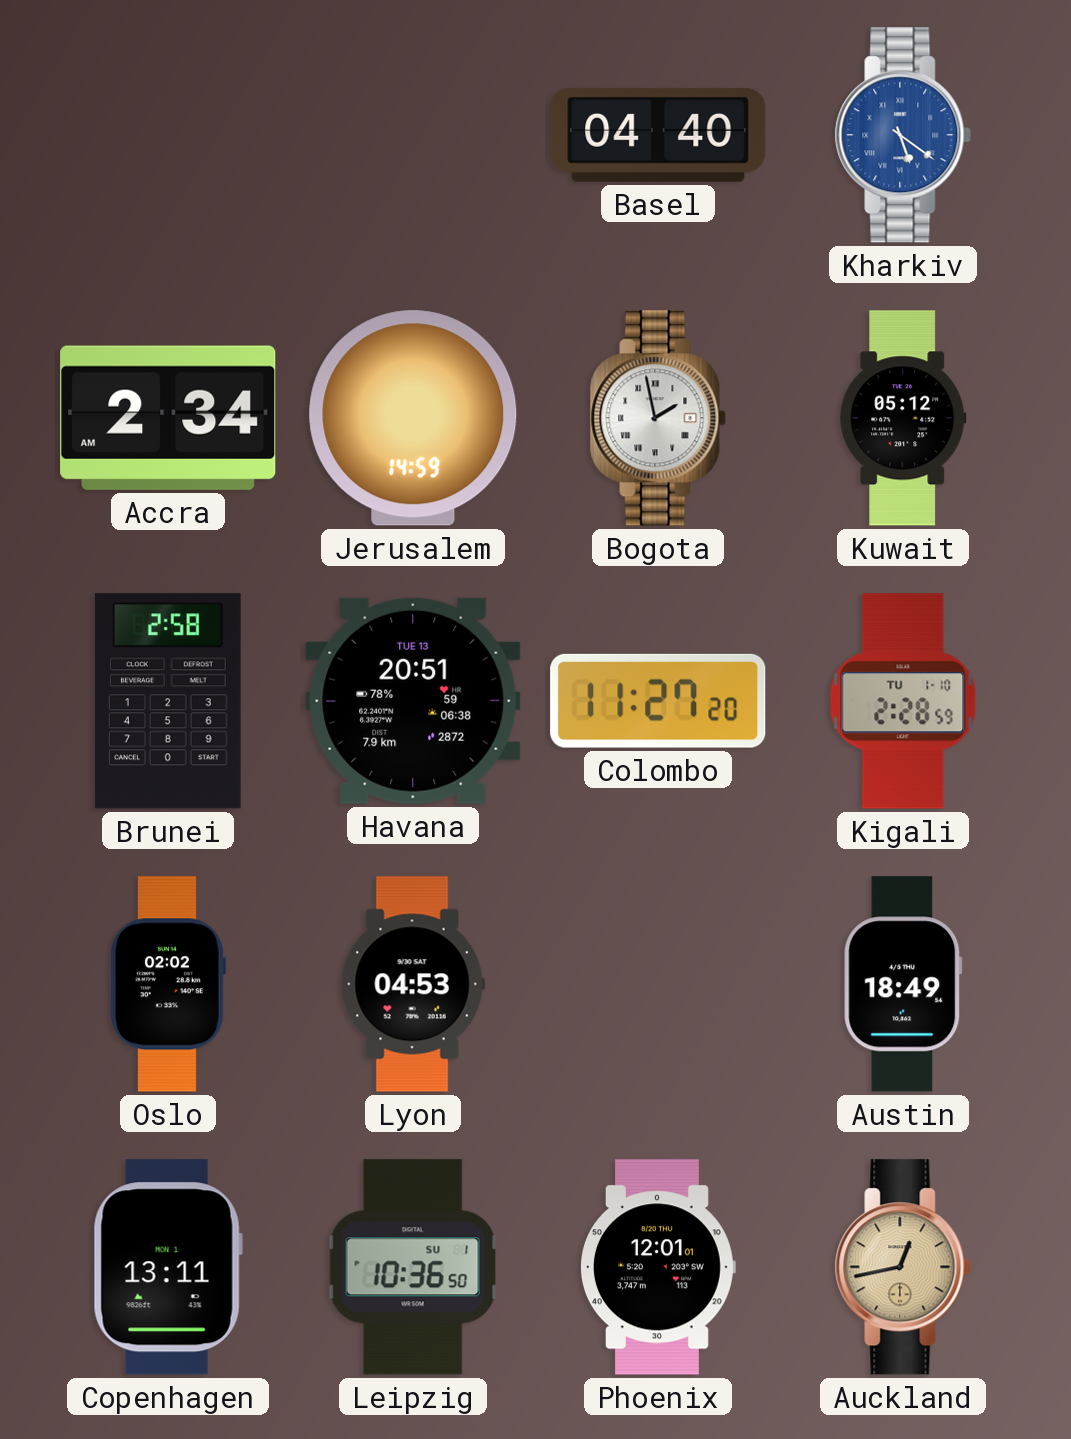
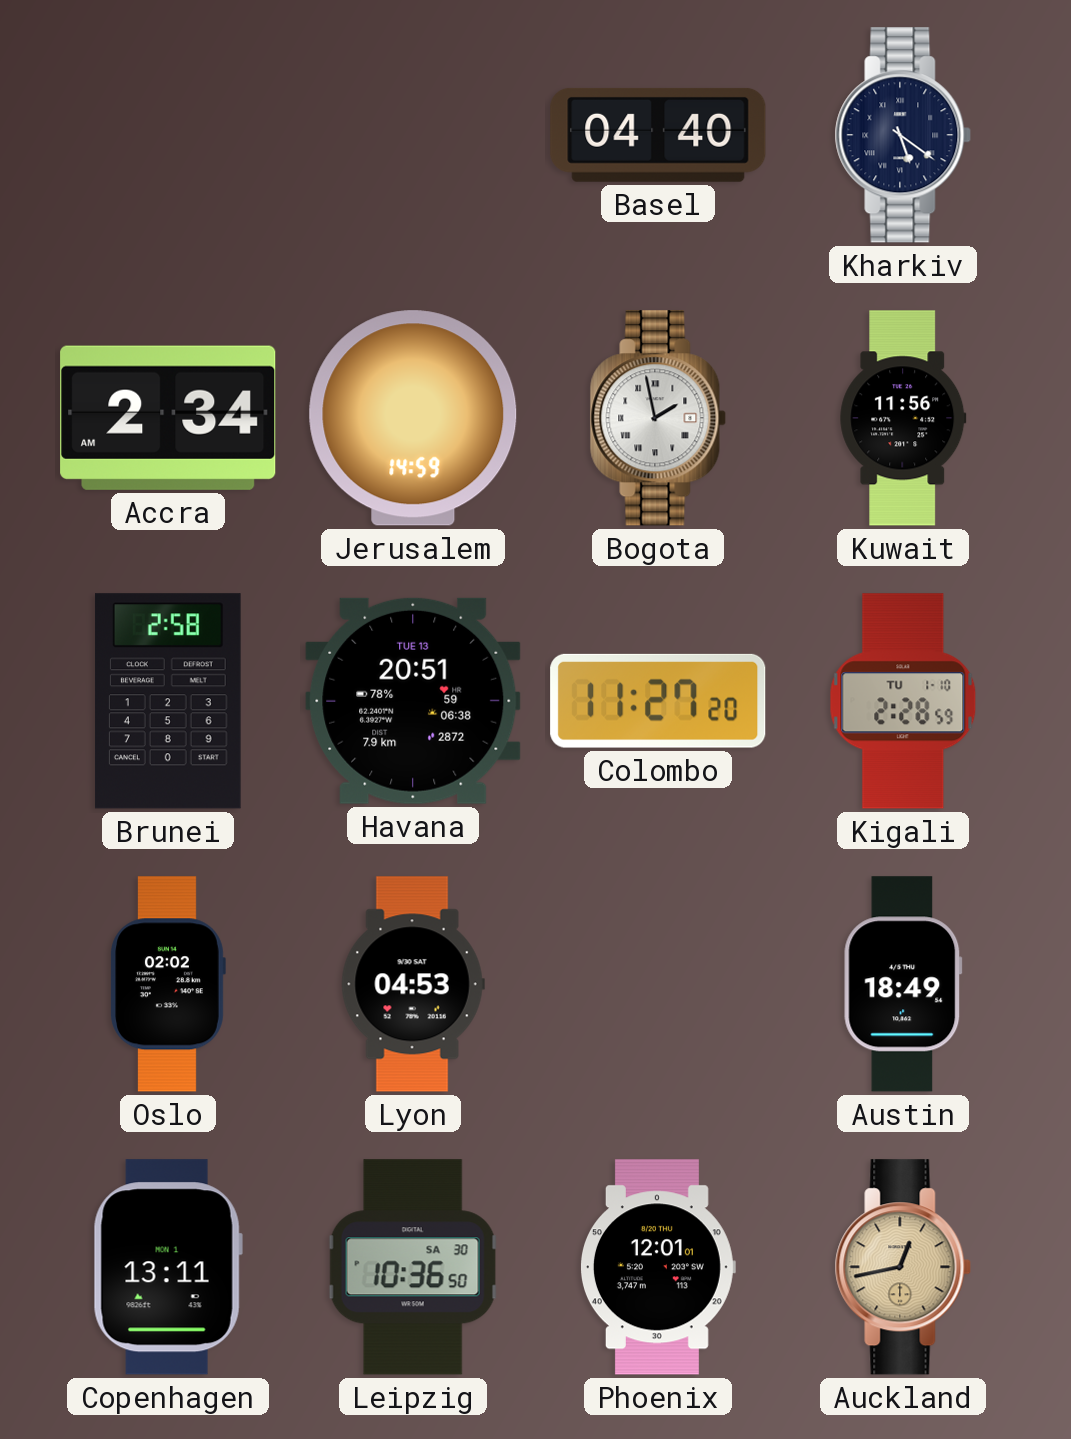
Kharkiv dial: blue -> navy
Kuwait: 05:12 -> 11:56
Leipzig date: SU 1 -> SA 30
